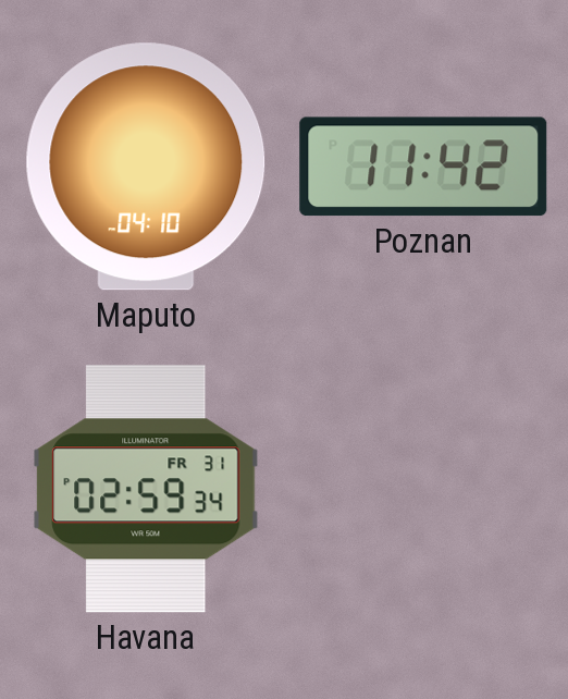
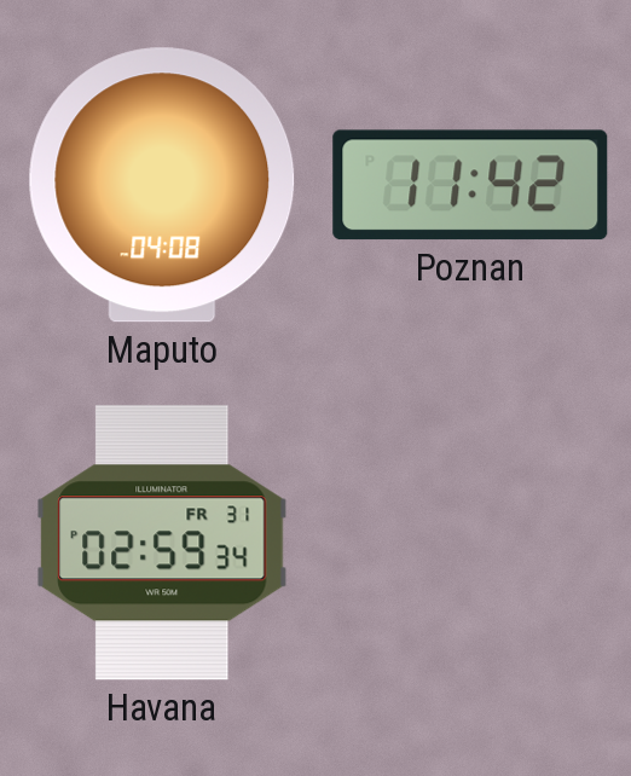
Maputo: 04:10 -> 04:08
